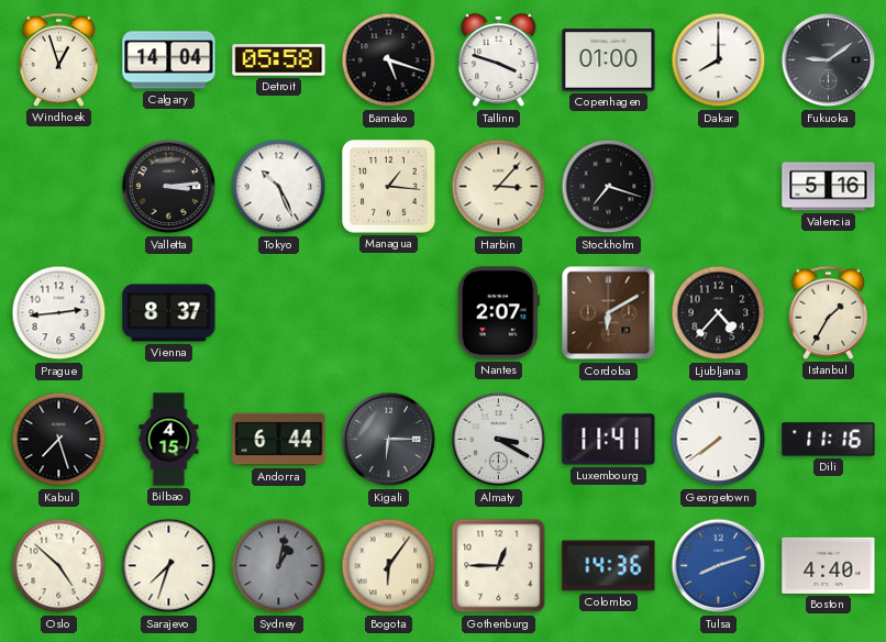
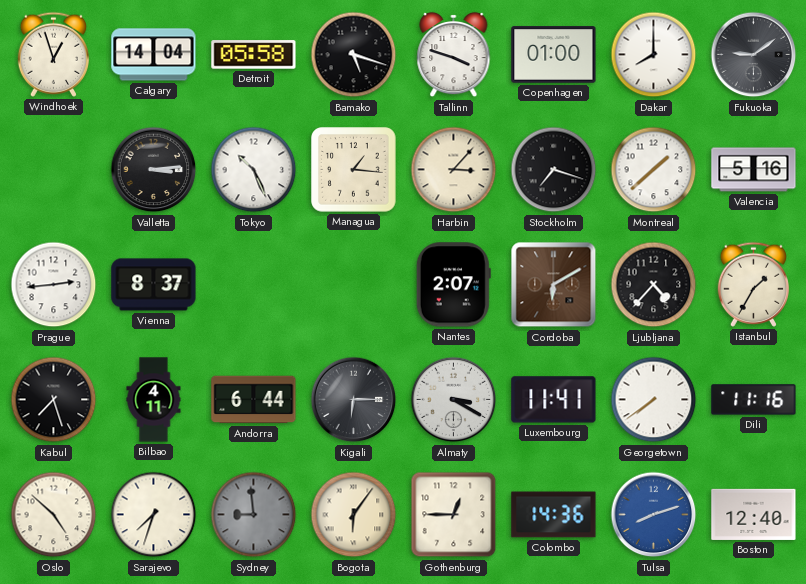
Montreal: none -> 1:38
Bilbao: 4:15 -> 4:11
Sydney: 1:02 -> 8:59
Boston: 4:40 -> 12:40
